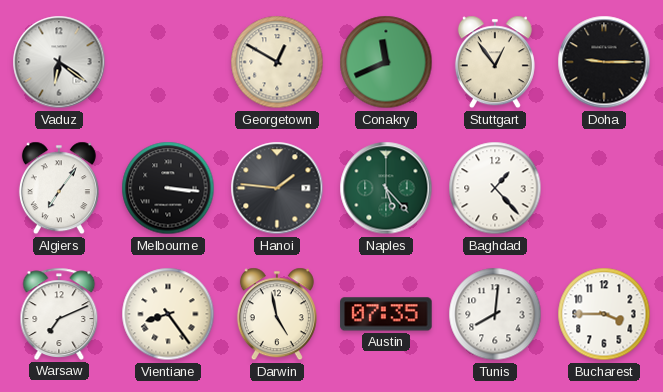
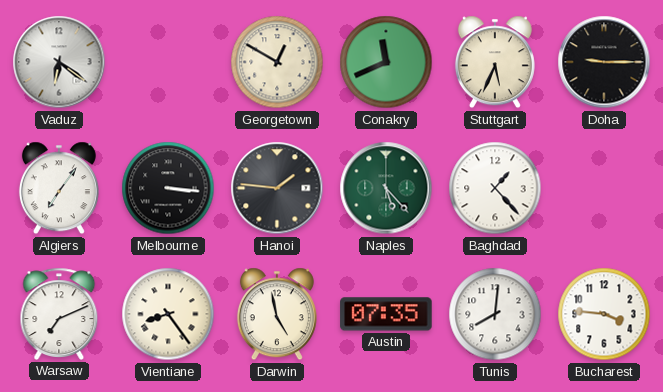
Stuttgart: 12:54 -> 5:34
Bucharest: 3:45 -> 3:46
